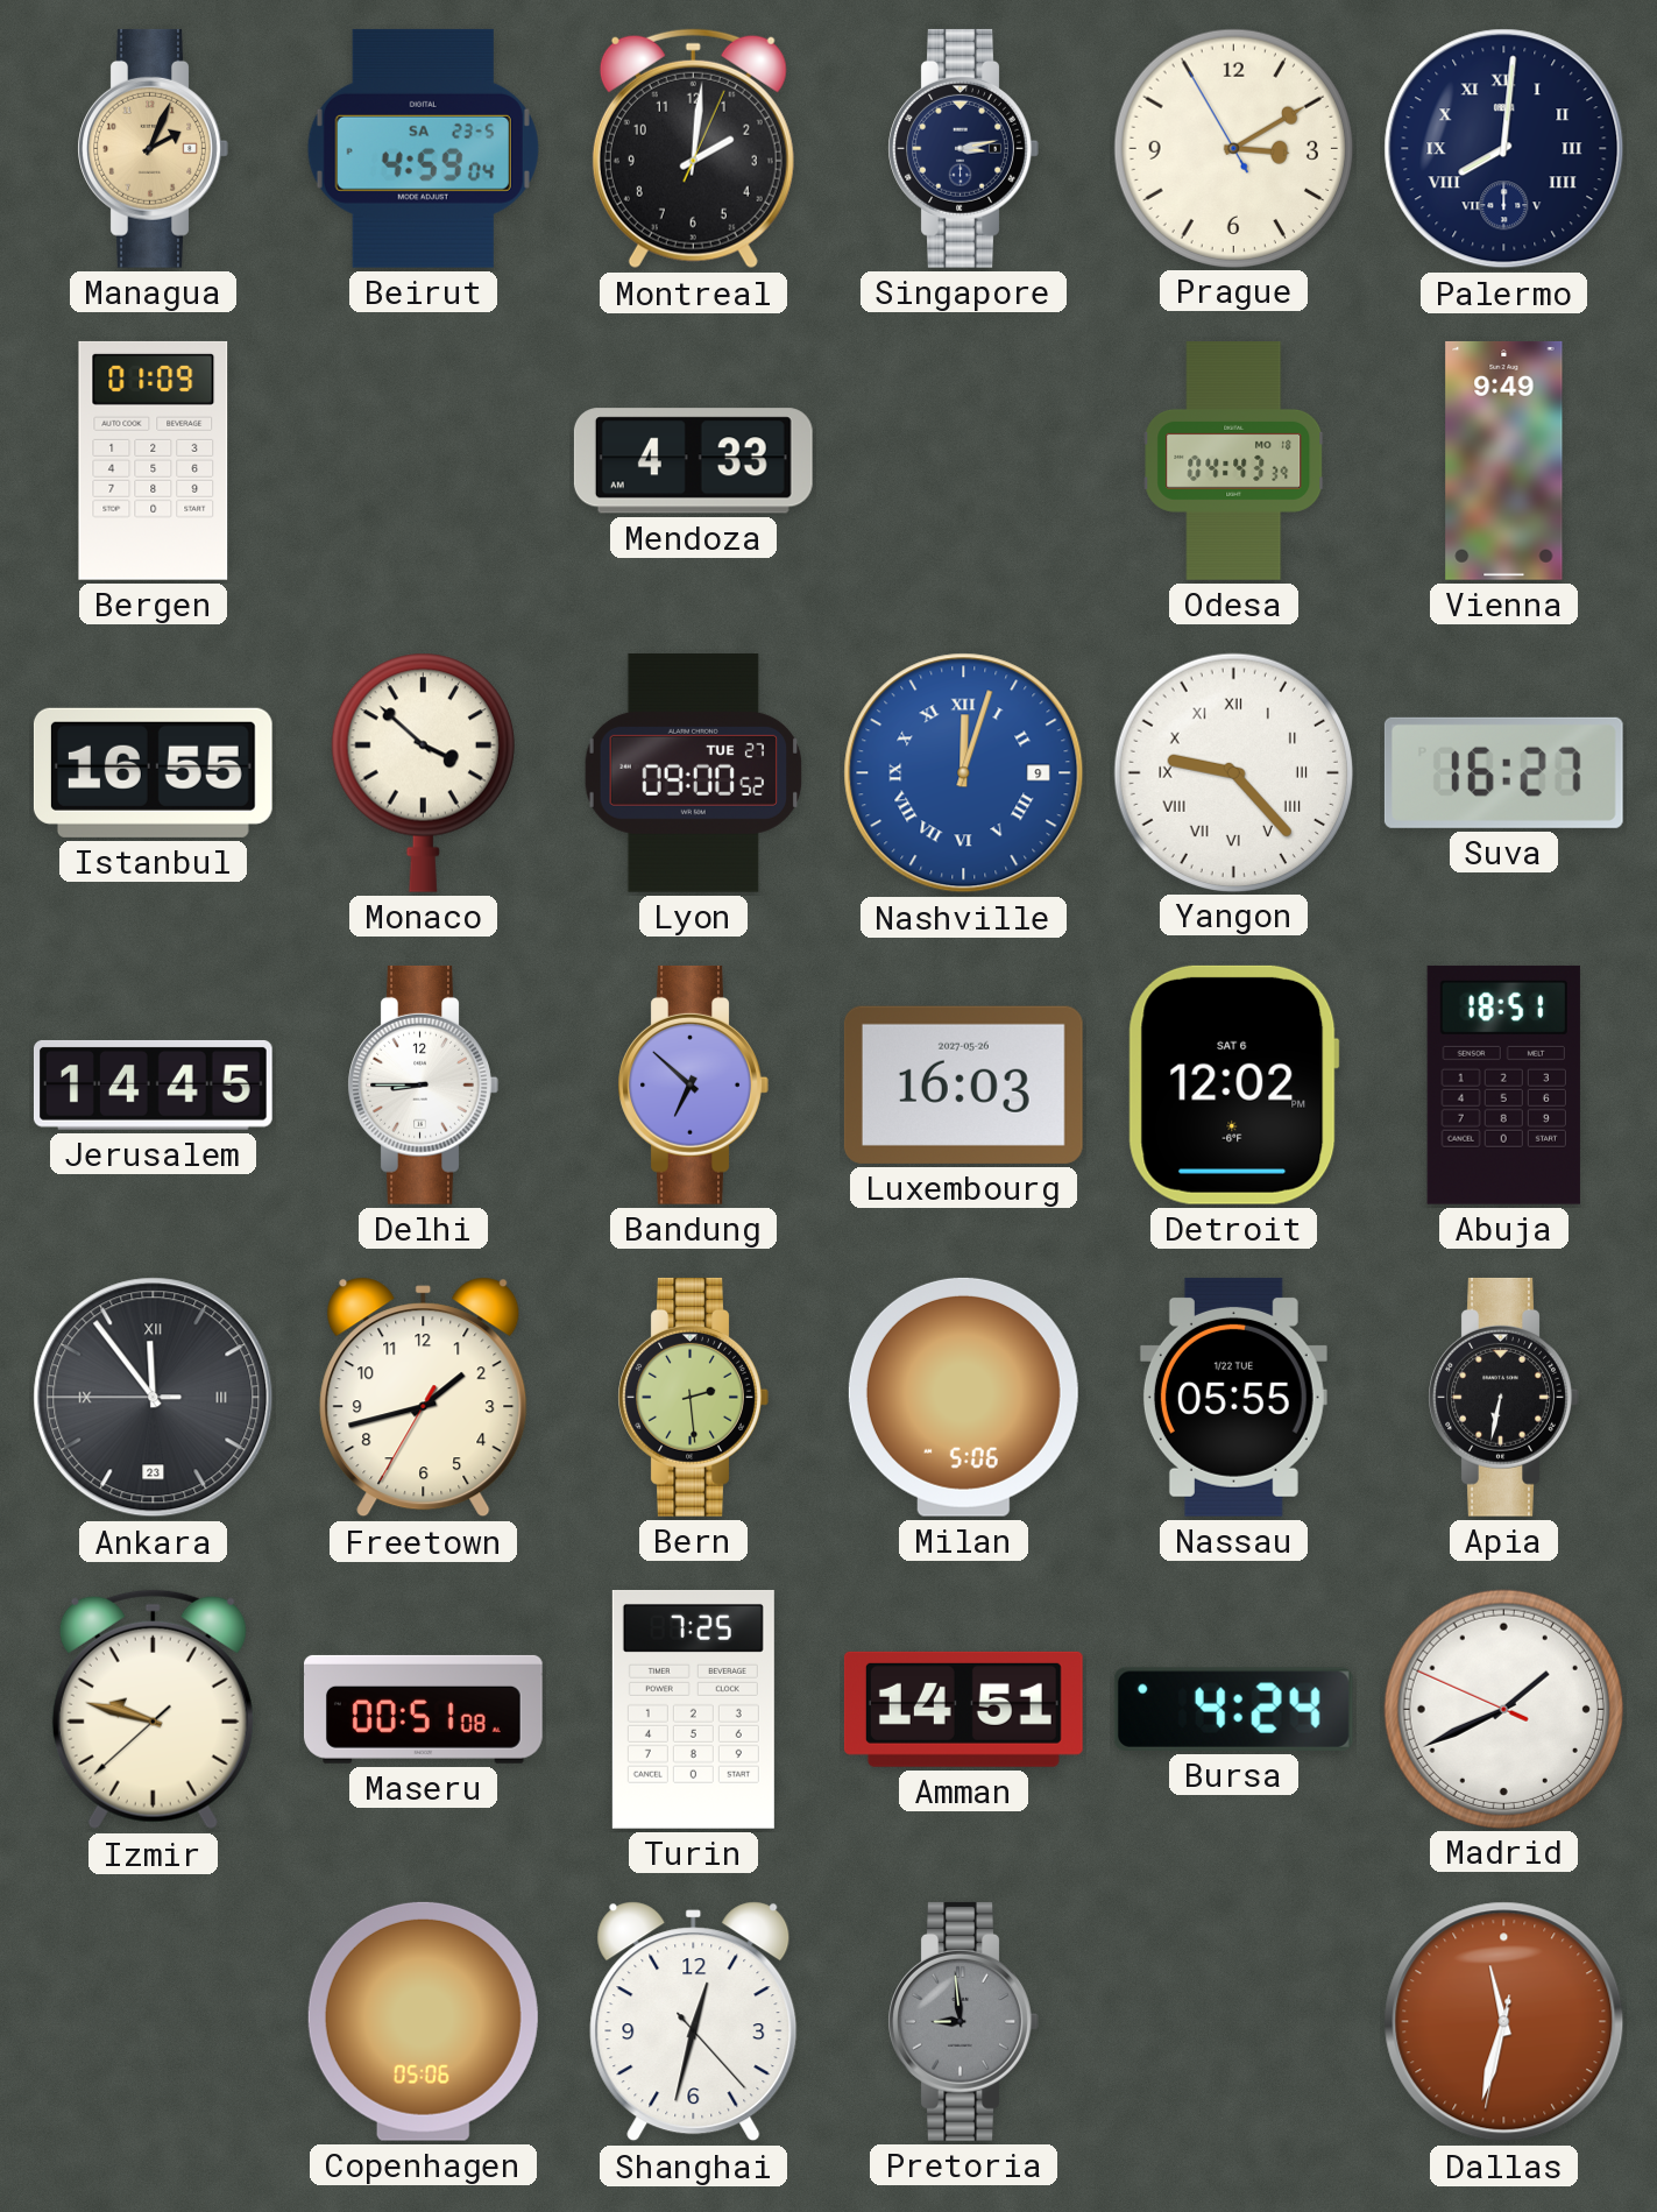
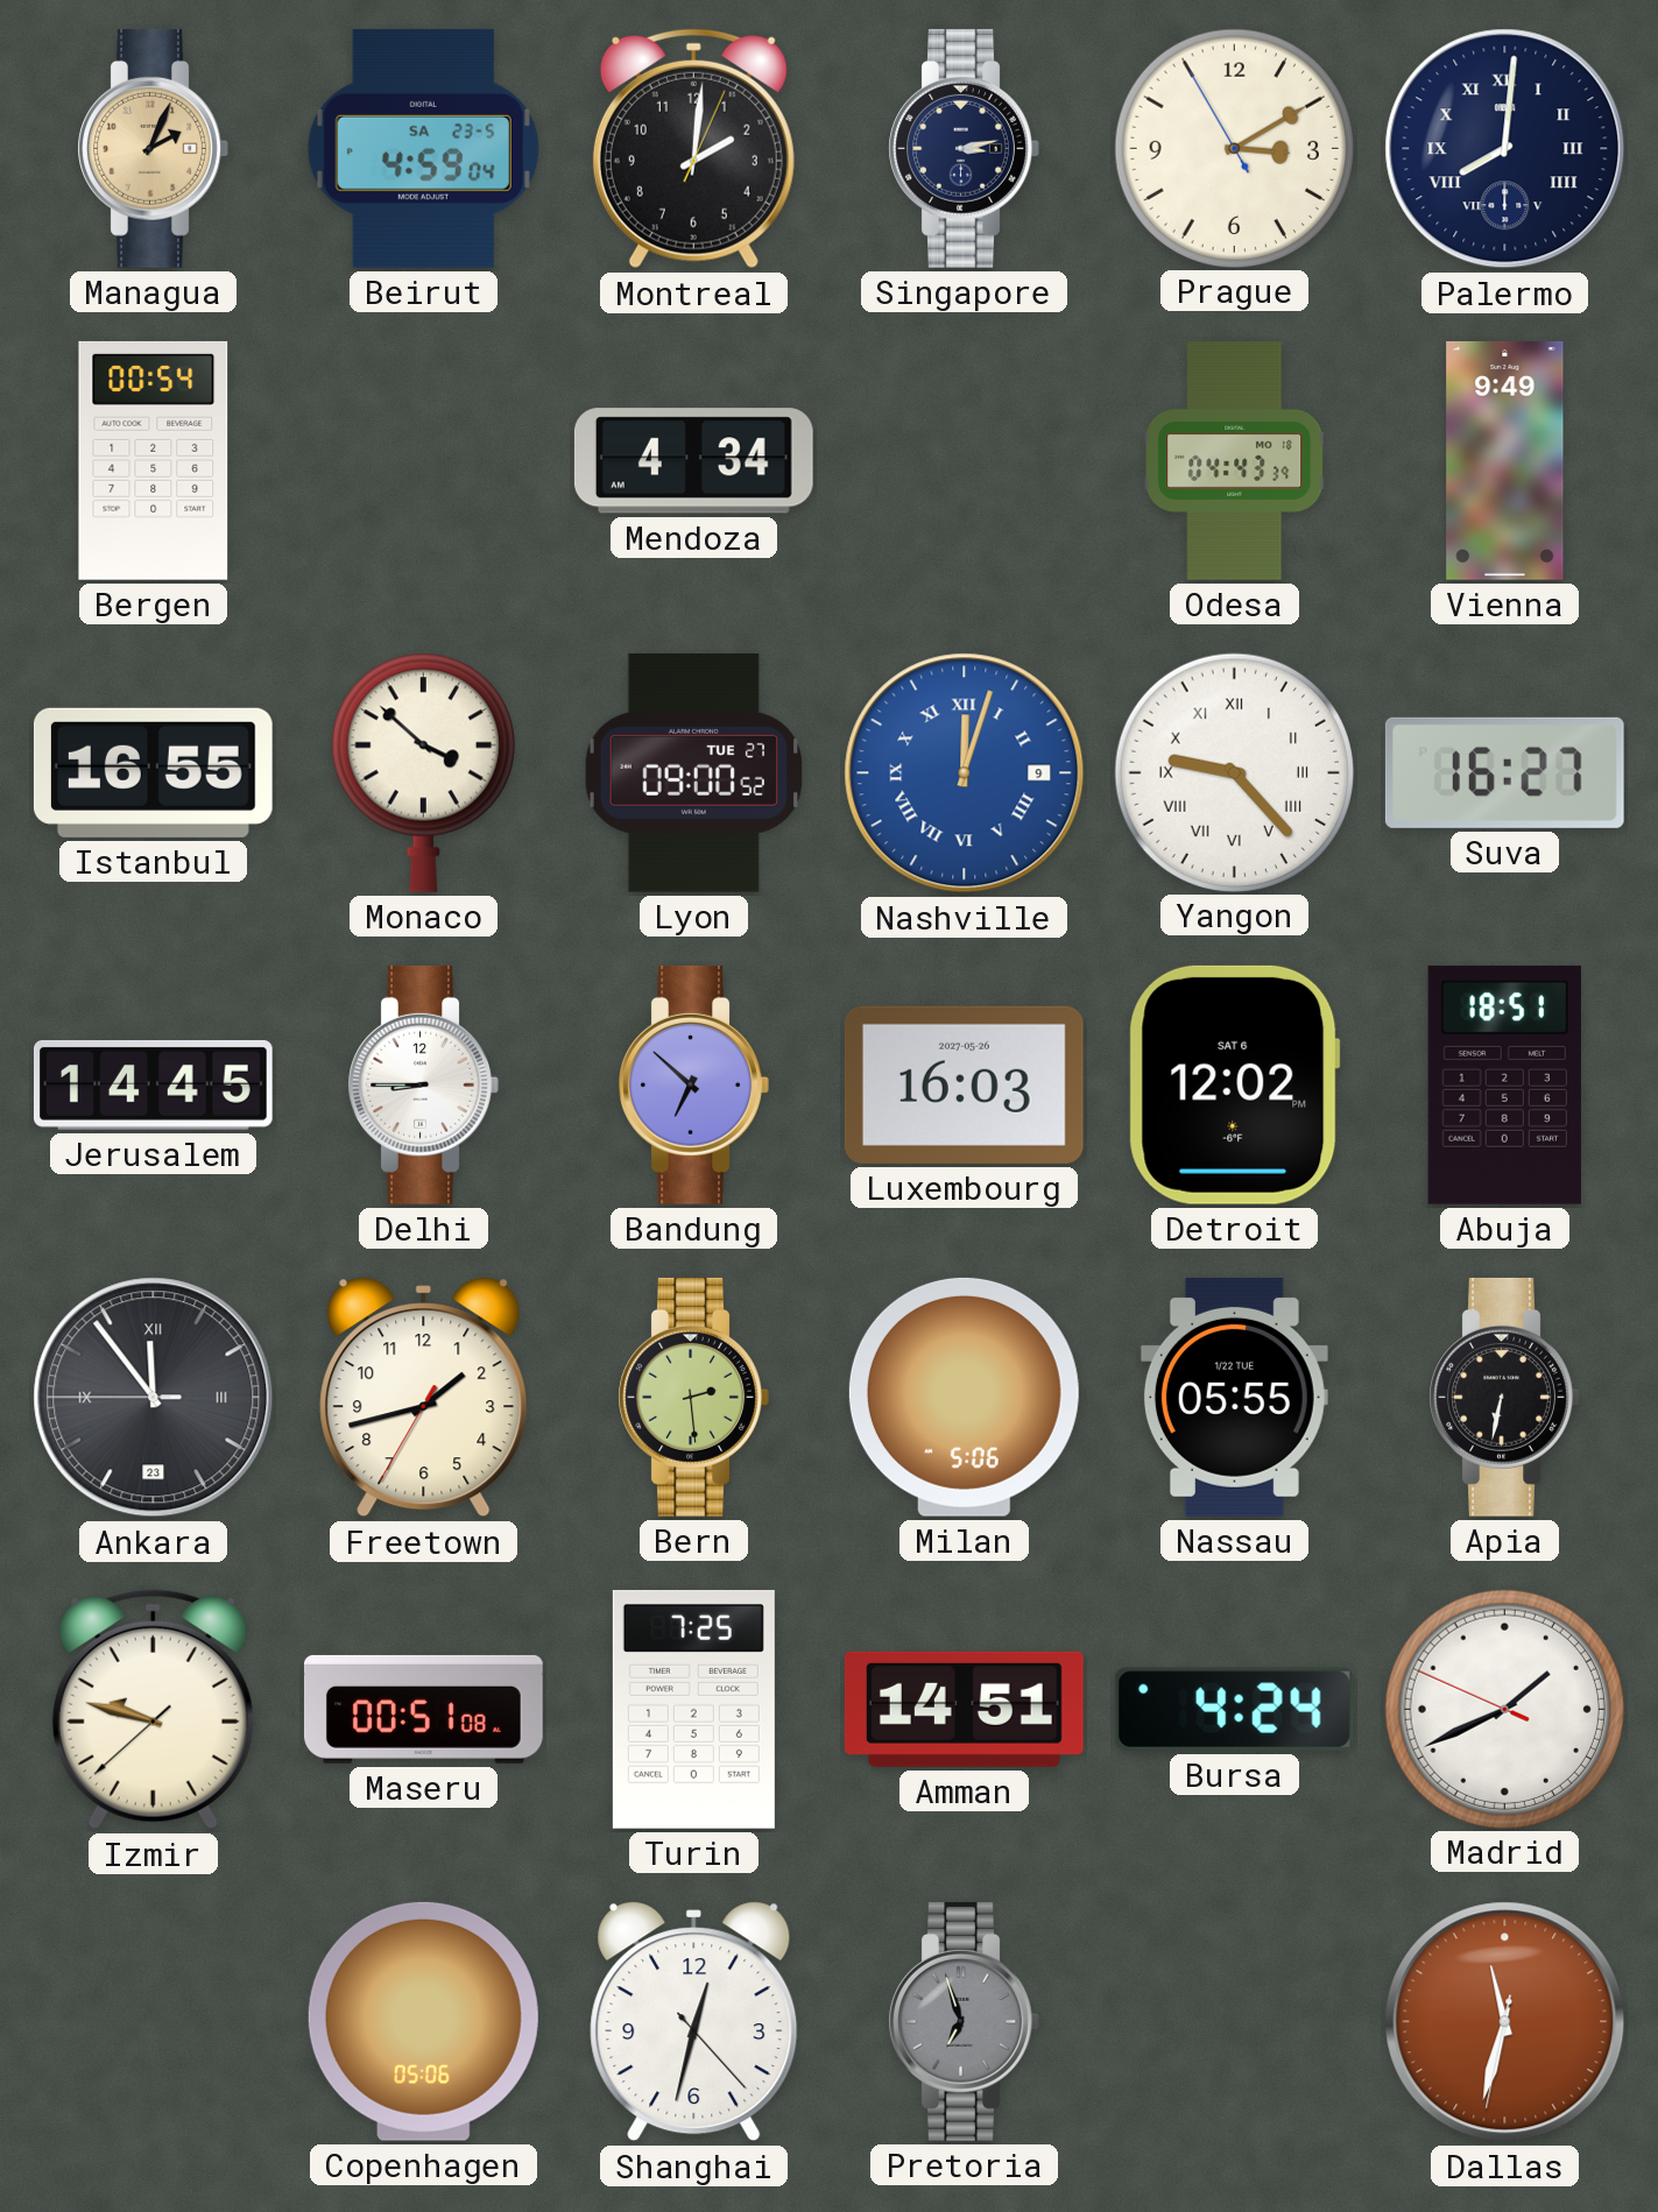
Bergen: 01:09 -> 00:54
Mendoza: 4:33 -> 4:34
Pretoria: 8:59 -> 6:57
